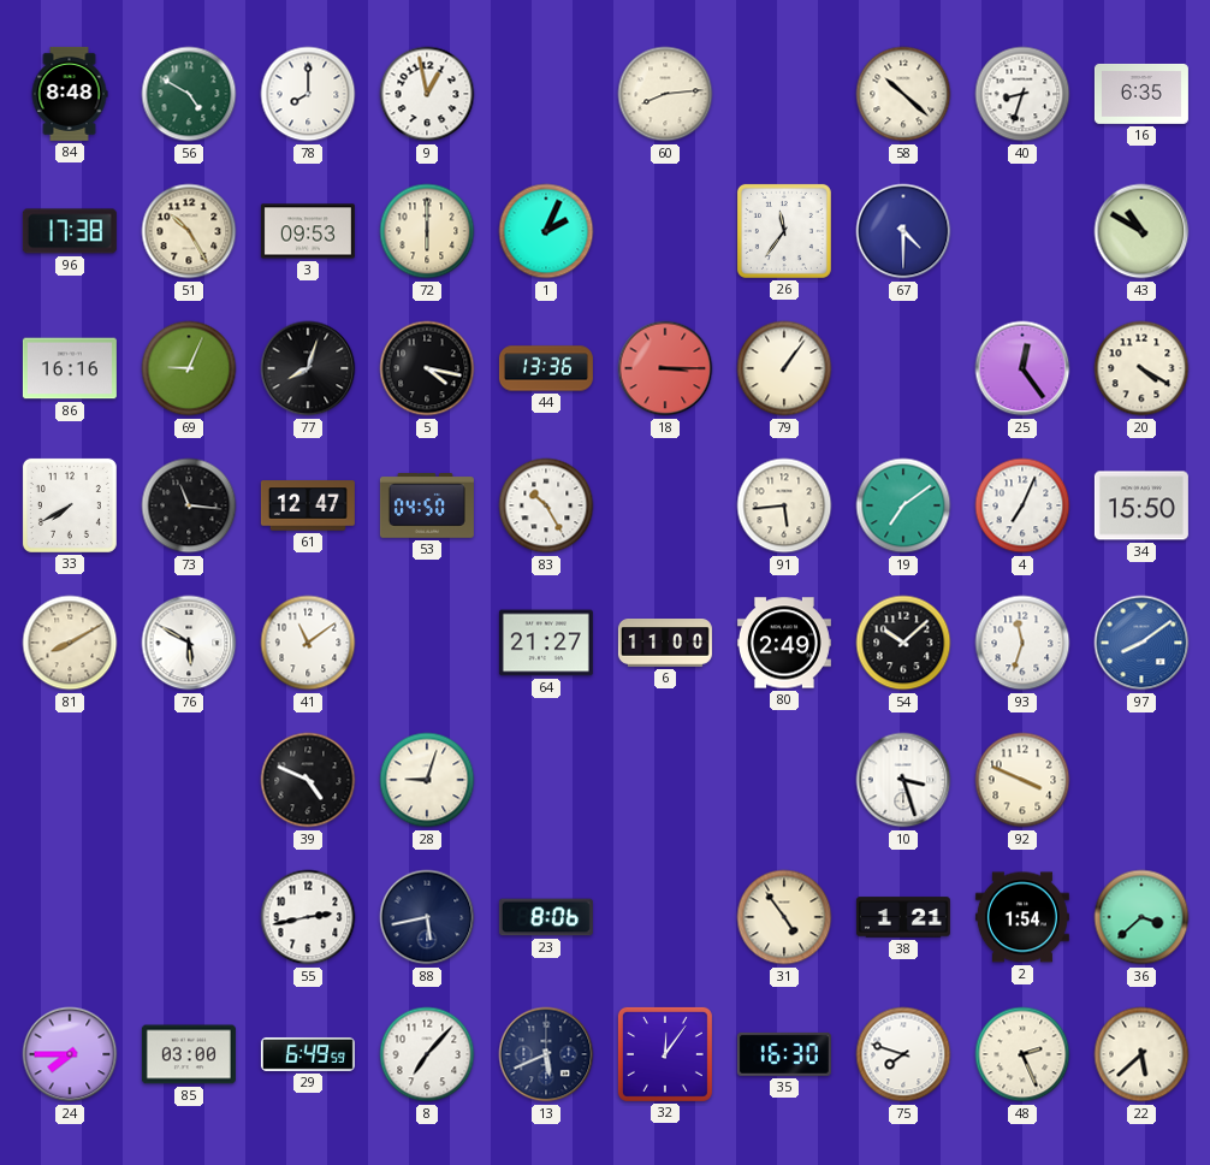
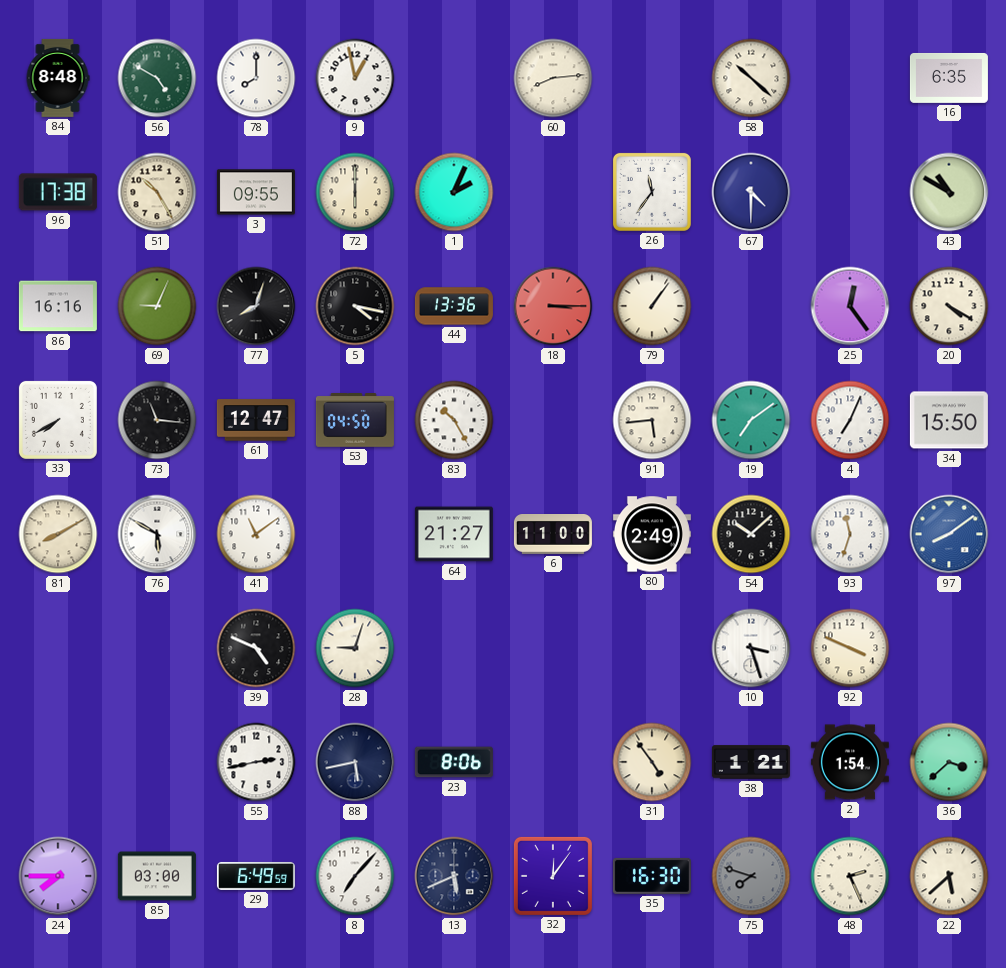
40: 8:33 -> none
3: 09:53 -> 09:55
75 dial: white -> grey
